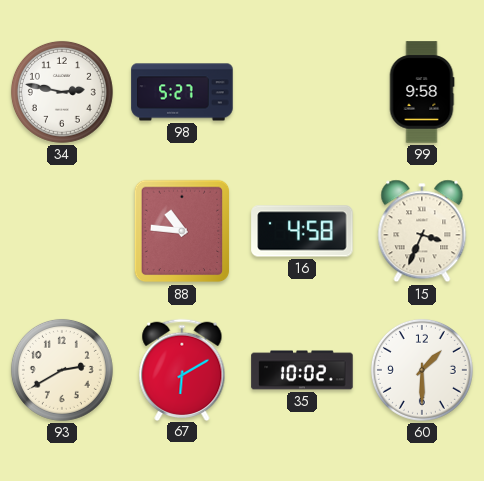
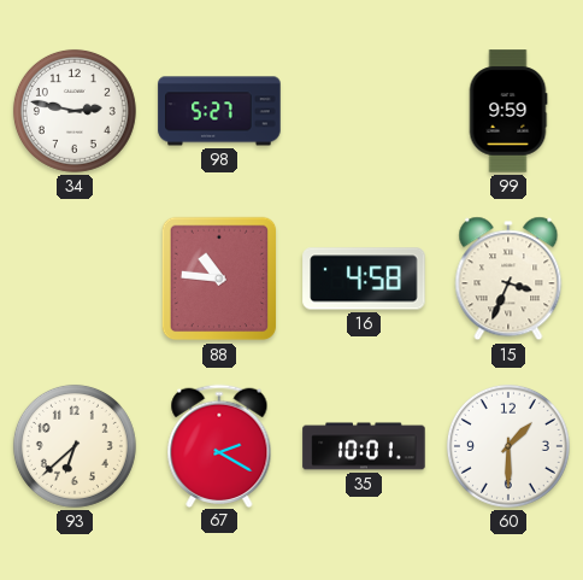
99: 9:58 -> 9:59
93: 2:40 -> 6:38
67: 6:10 -> 2:20
35: 10:02 -> 10:01
